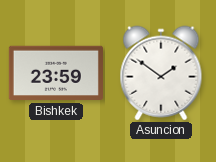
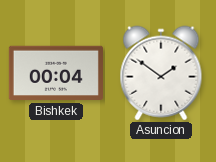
Bishkek: 23:59 -> 00:04
